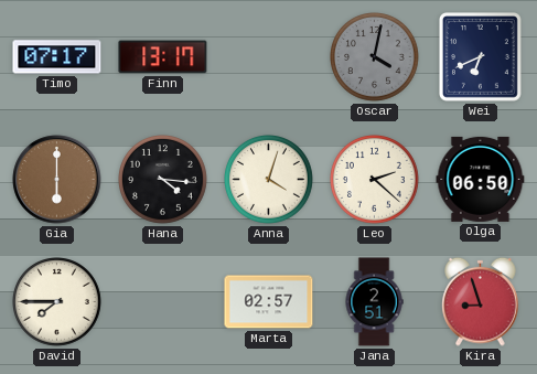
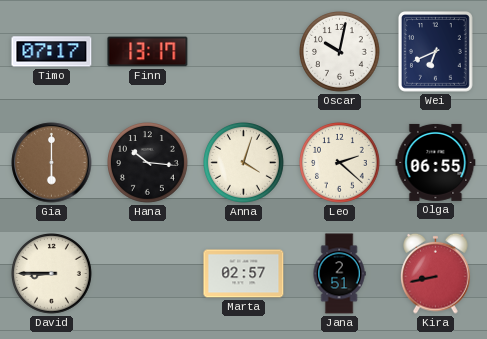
Oscar: 4:02 -> 10:02
Oscar dial: grey -> white
Hana: 4:16 -> 10:16
Olga: 06:50 -> 06:55
David: 7:45 -> 8:45
Kira: 8:57 -> 8:43
